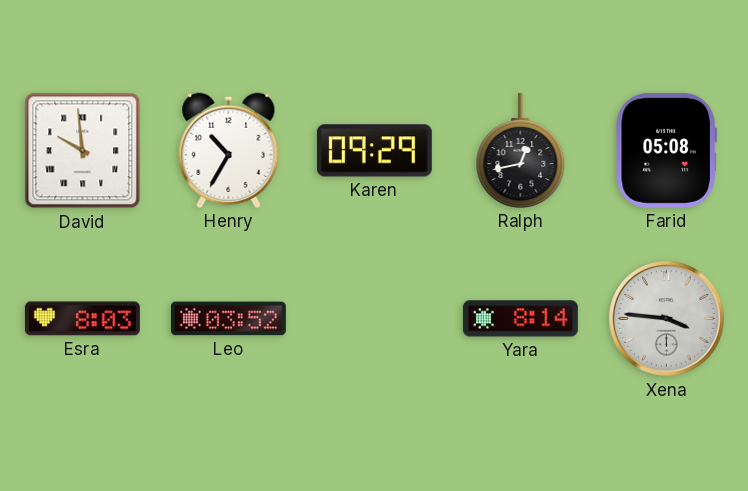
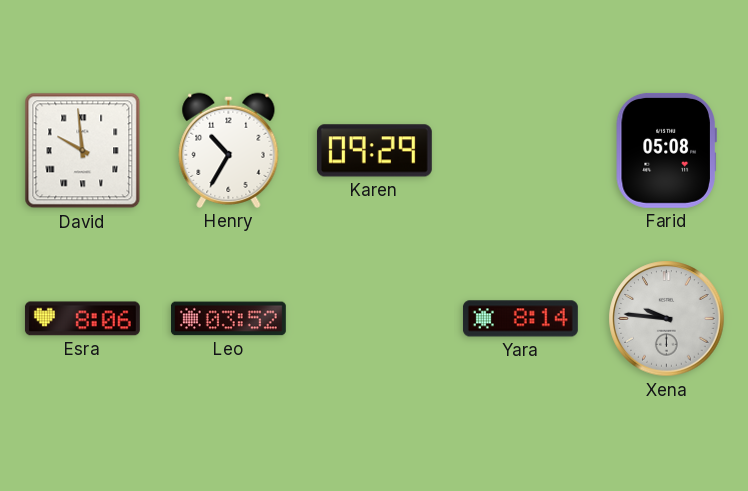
Ralph: 12:43 -> none
Esra: 8:03 -> 8:06
Xena: 3:46 -> 9:46
